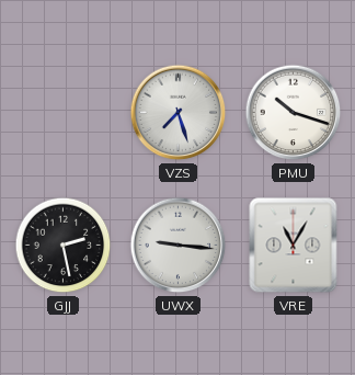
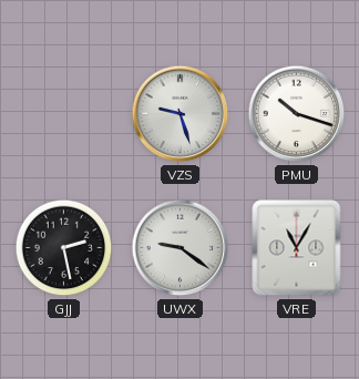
VZS: 7:27 -> 9:27
UWX: 9:16 -> 9:21
